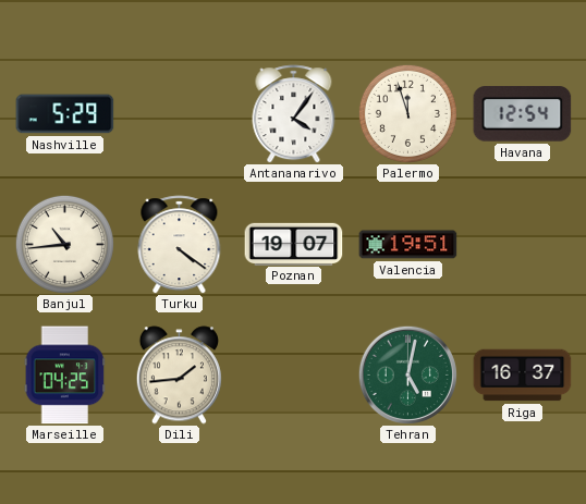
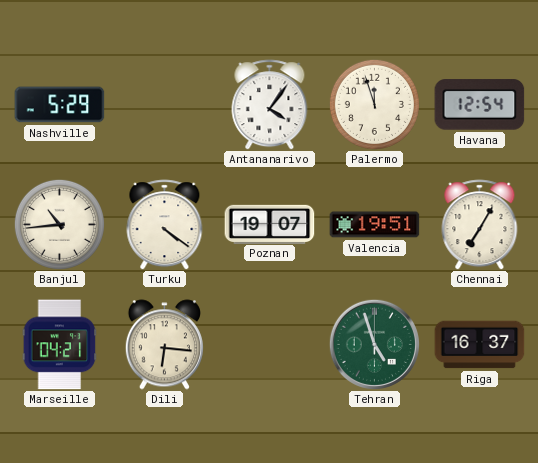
Chennai: none -> 7:05
Marseille: 04:25 -> 04:21
Dili: 1:44 -> 6:16
Tehran: 5:02 -> 4:57
